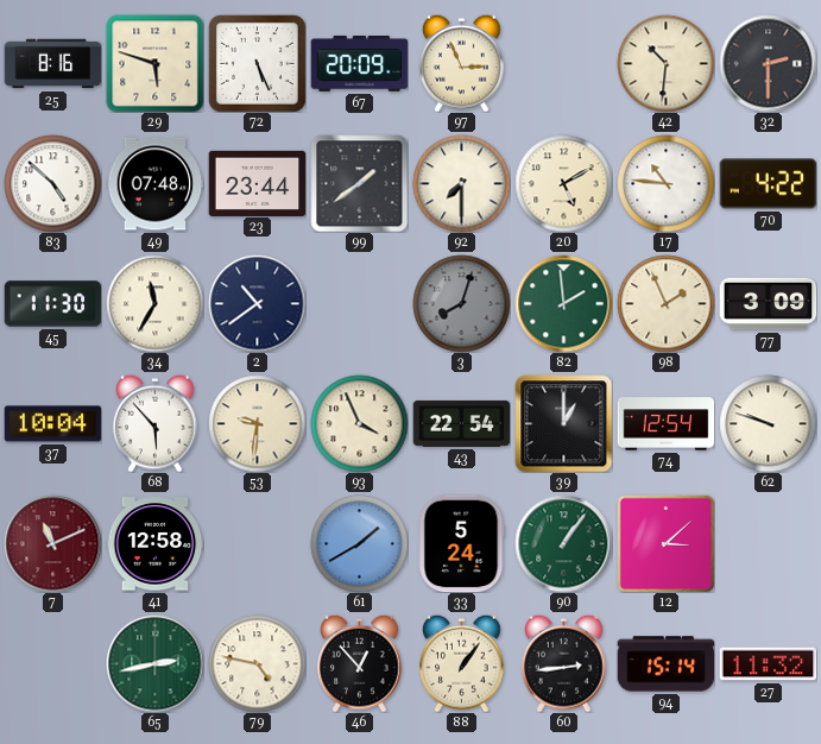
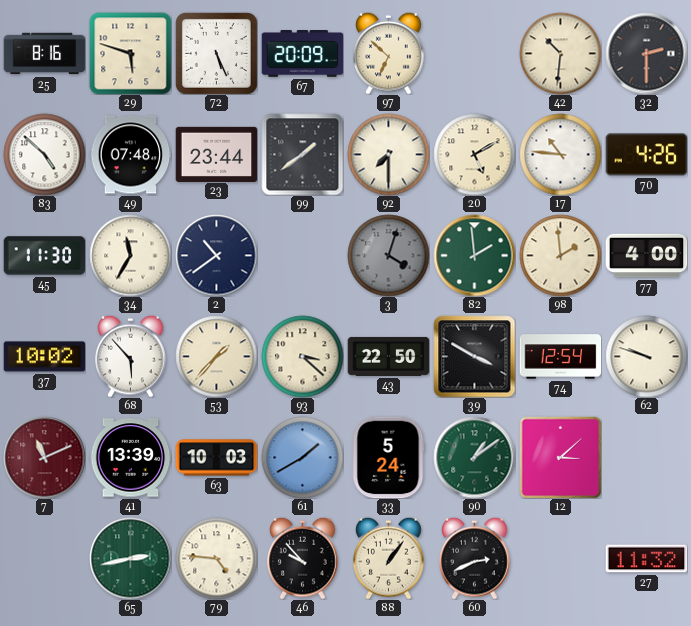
97: 2:56 -> 6:52
70: 4:22 -> 4:26
3: 8:03 -> 4:03
98: 1:56 -> 1:59
77: 3:09 -> 4:00
37: 10:04 -> 10:02
53: 9:31 -> 1:37
93: 3:56 -> 3:22
43: 22:54 -> 22:50
39: 1:00 -> 3:50
41: 12:58 -> 13:39
63: none -> 10:03
90: 1:06 -> 1:09
79: 4:47 -> 4:46
46: 12:53 -> 9:53
60: 2:44 -> 2:41
94: 15:14 -> none
